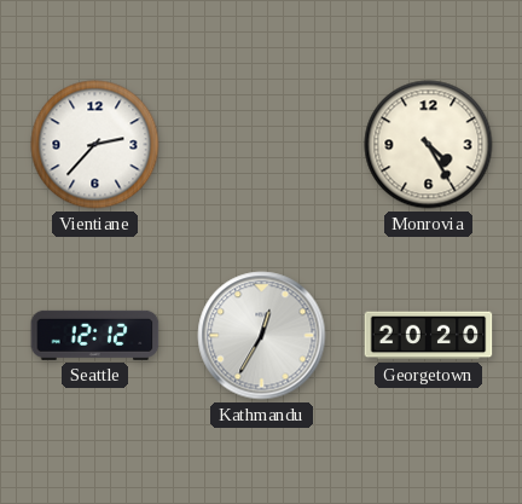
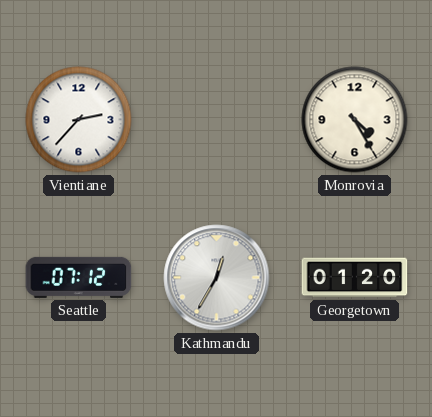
Seattle: 12:12 -> 07:12
Georgetown: 20:20 -> 01:20
